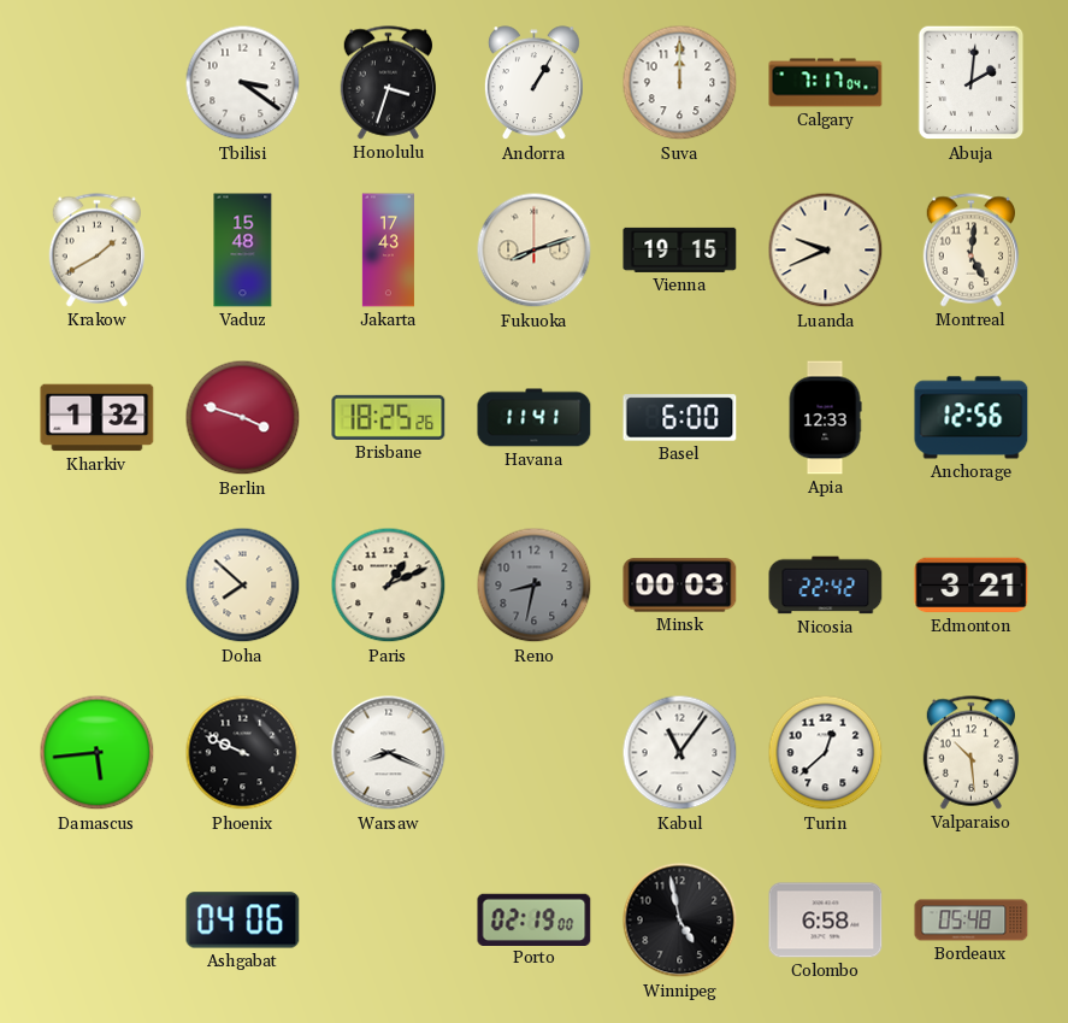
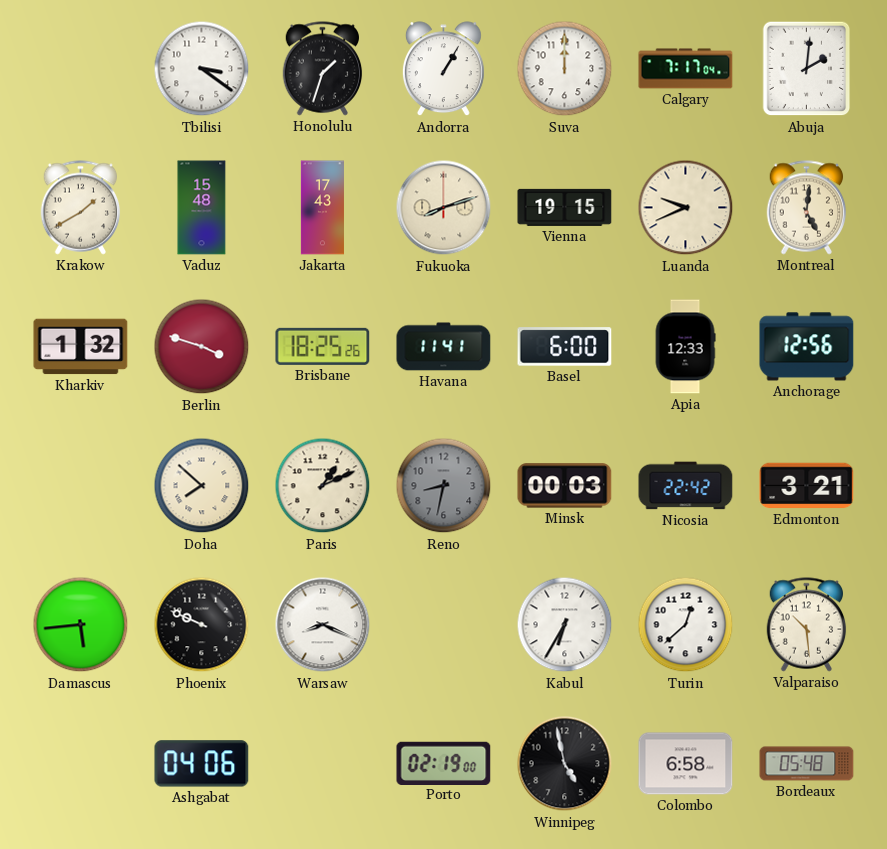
Honolulu: 3:33 -> 1:33
Kabul: 11:06 -> 6:35
